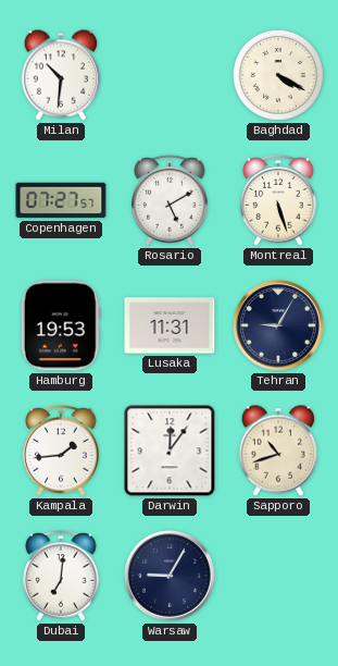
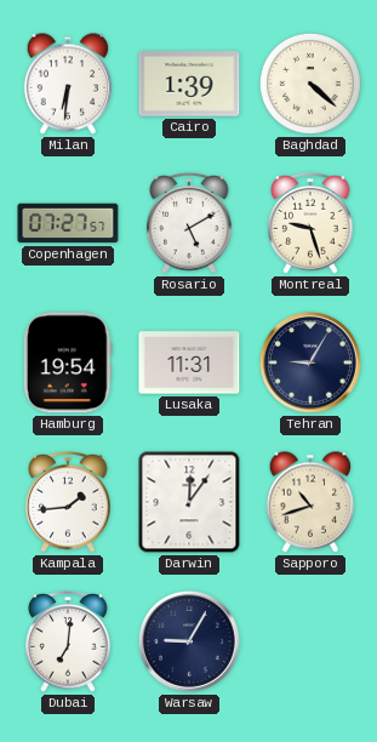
Milan: 10:31 -> 6:31
Cairo: none -> 1:39
Baghdad: 4:20 -> 4:22
Montreal: 5:27 -> 9:27
Hamburg: 19:53 -> 19:54
